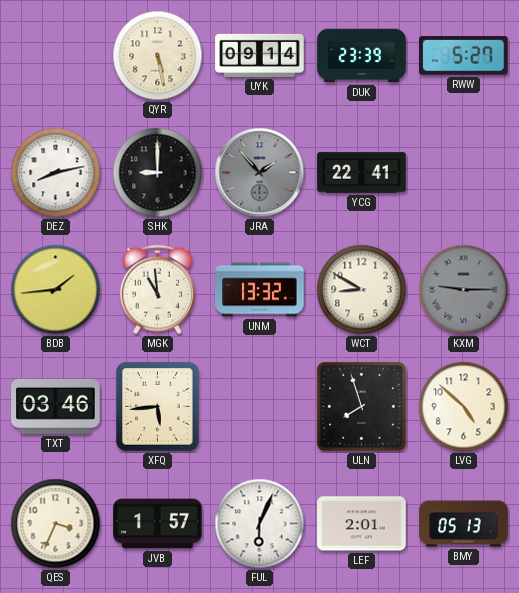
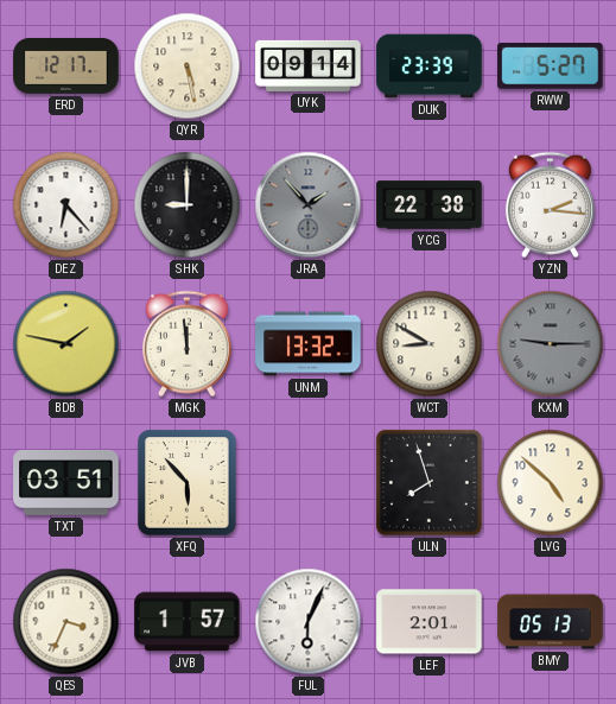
ERD: none -> 12:17
DEZ: 8:13 -> 6:23
YCG: 22:41 -> 22:38
YZN: none -> 2:16
BDB: 1:44 -> 1:47
MGK: 10:59 -> 11:59
TXT: 03:46 -> 03:51
XFQ: 5:44 -> 5:53
